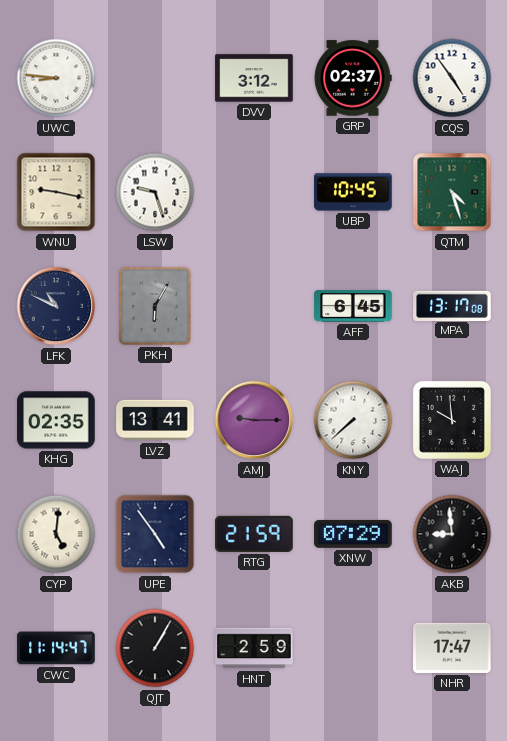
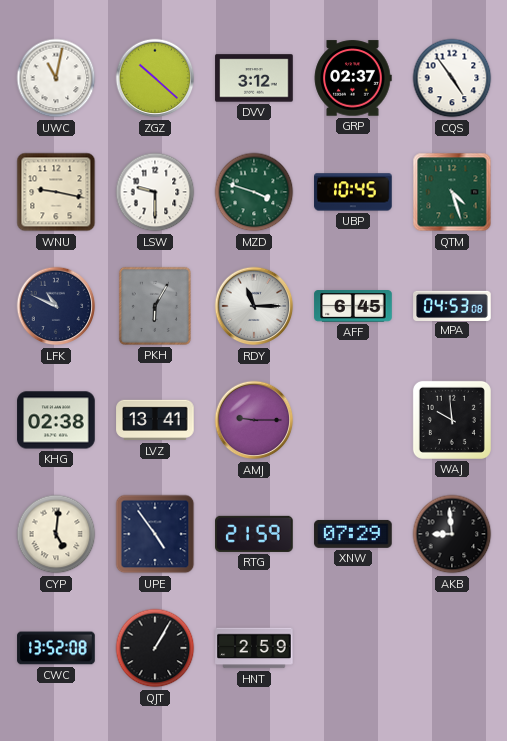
UWC: 8:46 -> 11:02
ZGZ: none -> 10:22
LSW: 9:27 -> 9:30
MZD: none -> 3:48
RDY: none -> 11:15
MPA: 13:17 -> 04:53
KHG: 02:35 -> 02:38
KNY: 7:38 -> none
CWC: 11:14 -> 13:52
NHR: 17:47 -> none
